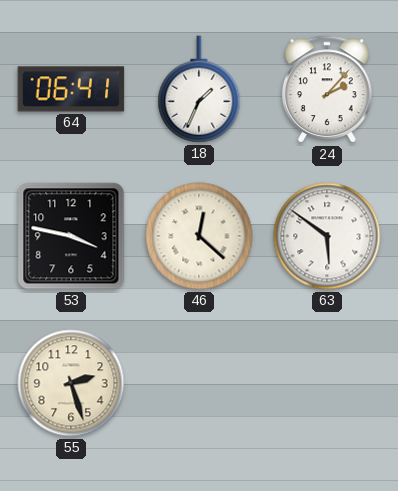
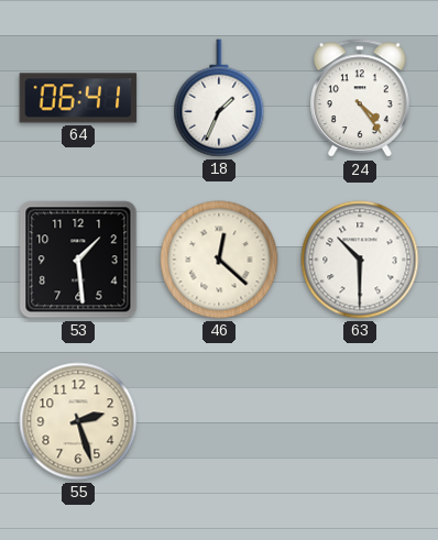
24: 2:07 -> 4:24
53: 3:47 -> 1:29
63: 5:51 -> 10:30
